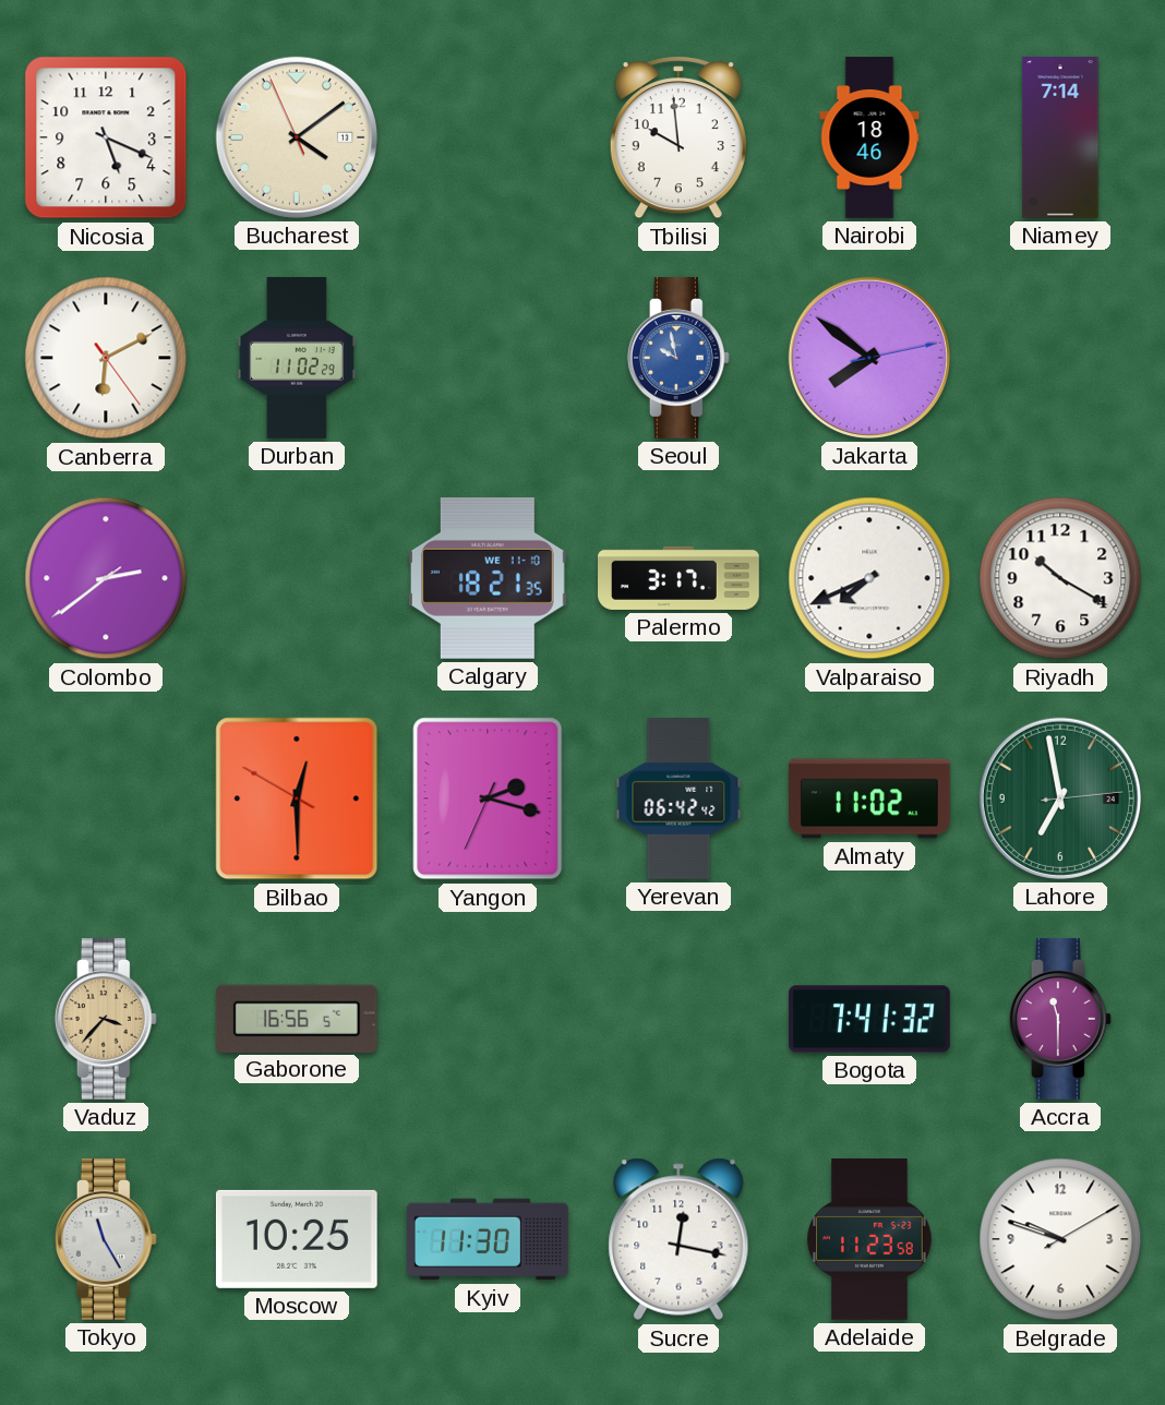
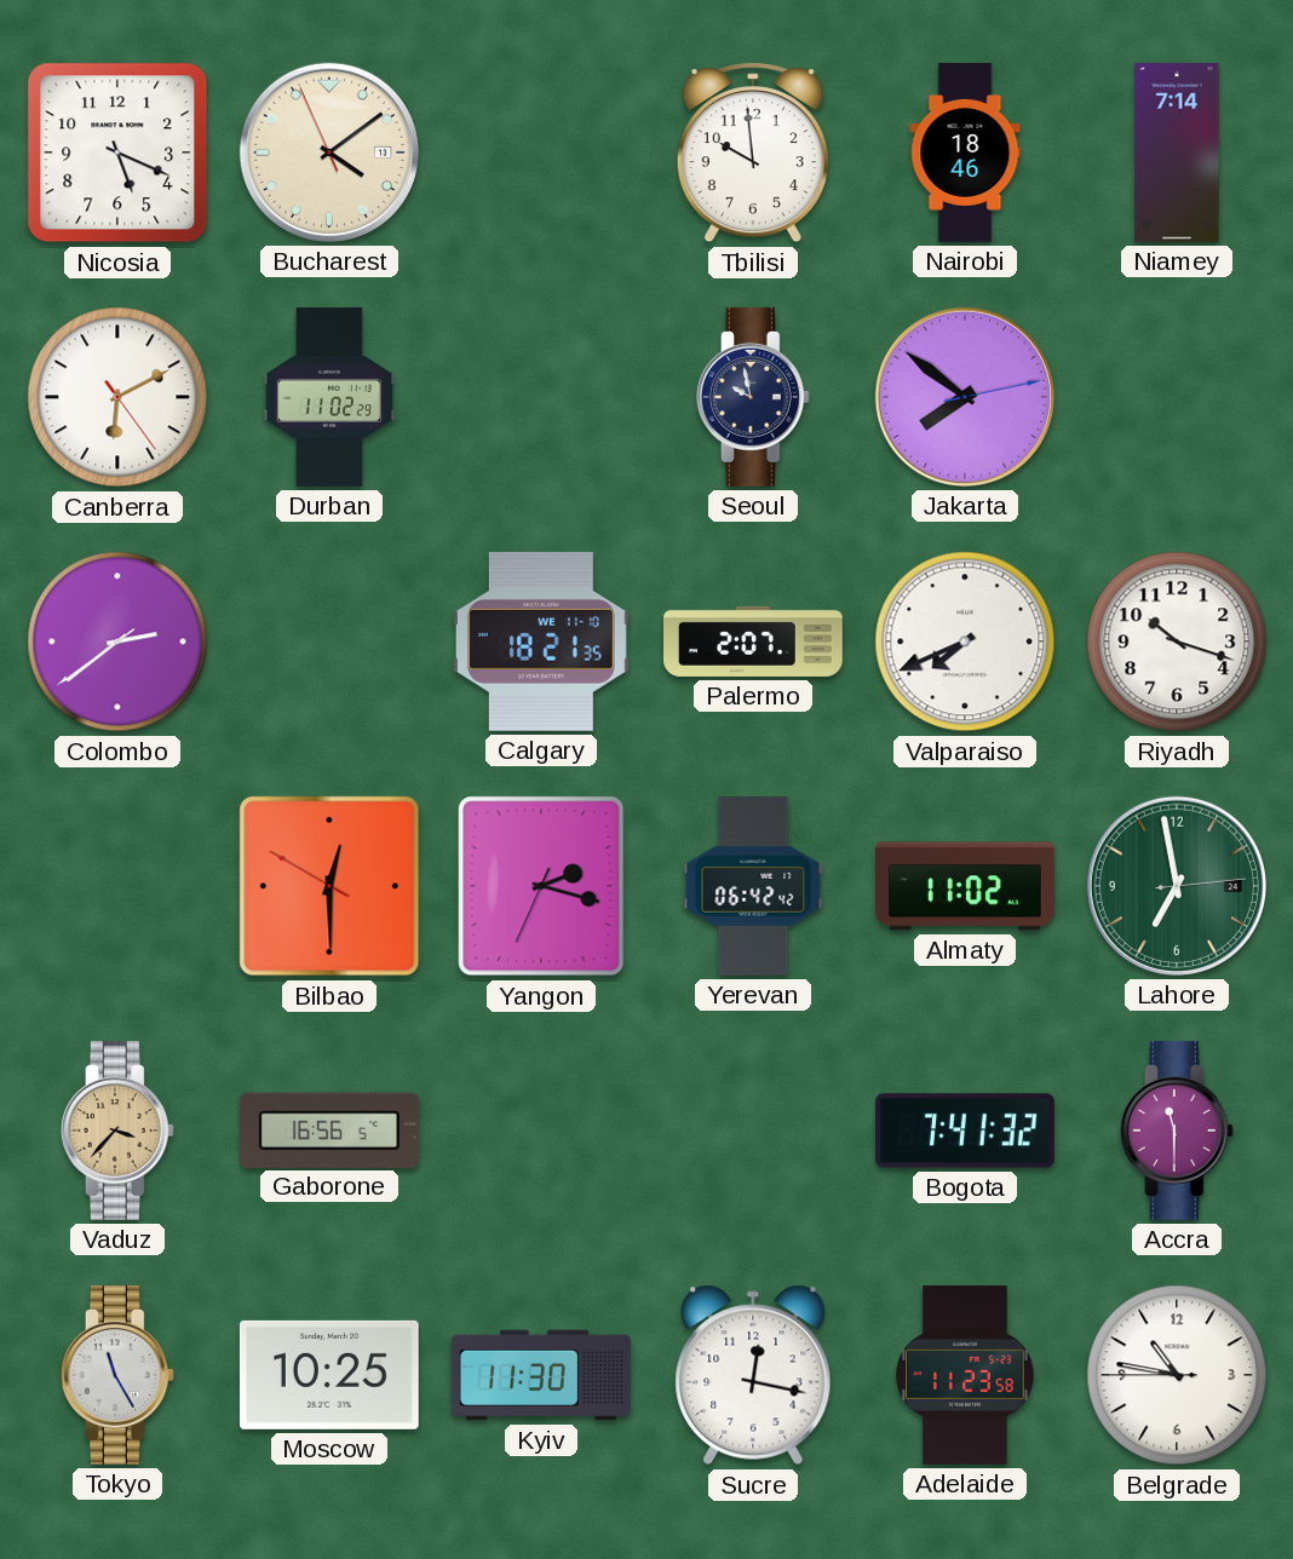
Seoul dial: blue -> navy
Palermo: 3:17 -> 2:07
Riyadh: 10:20 -> 10:18
Belgrade: 9:48 -> 10:46
